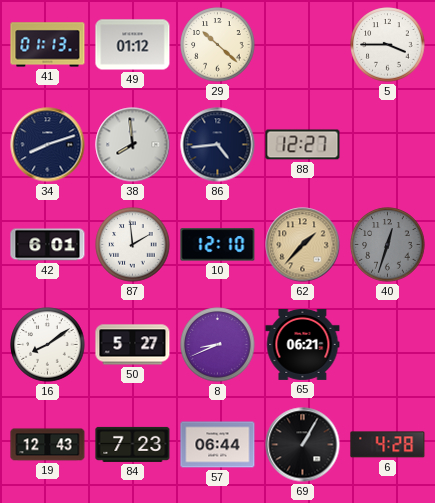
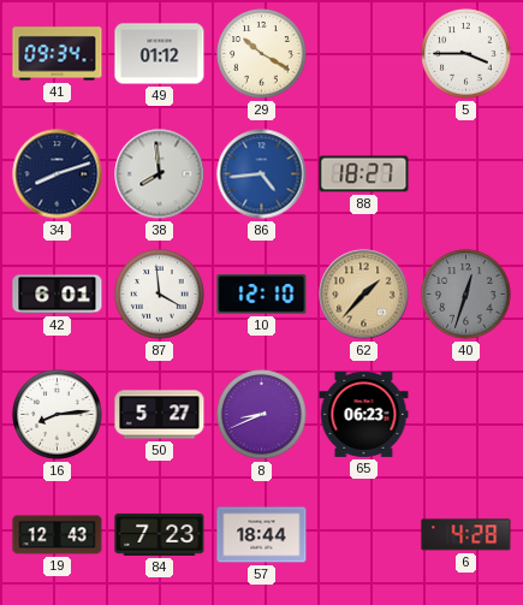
41: 01:13 -> 09:34
29: 10:22 -> 10:20
86 dial: navy -> blue
88: 12:27 -> 18:27
87: 1:59 -> 3:59
16: 8:09 -> 8:14
65: 06:21 -> 06:23
57: 06:44 -> 18:44
69: 1:05 -> none
